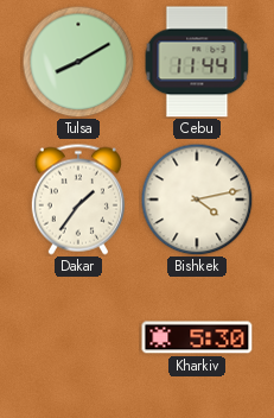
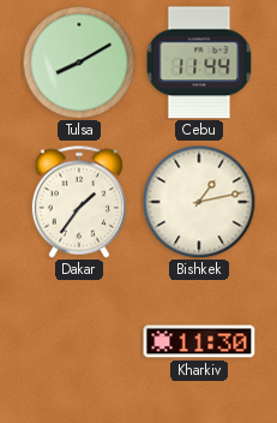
Bishkek: 4:13 -> 1:13
Kharkiv: 5:30 -> 11:30
